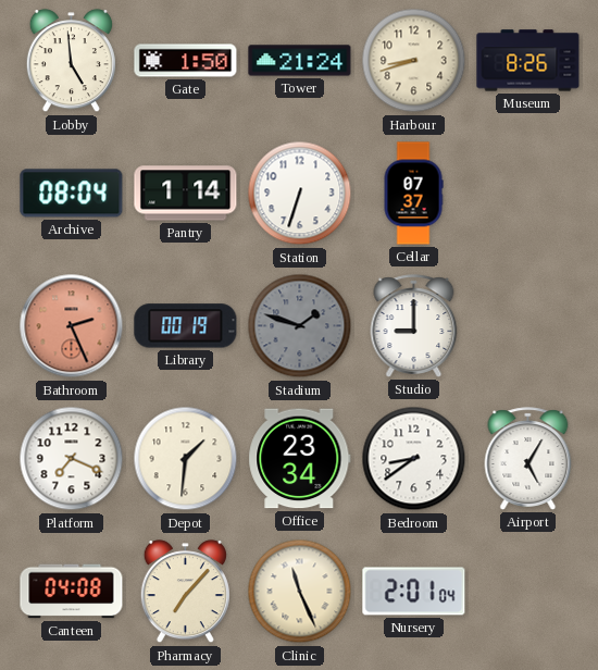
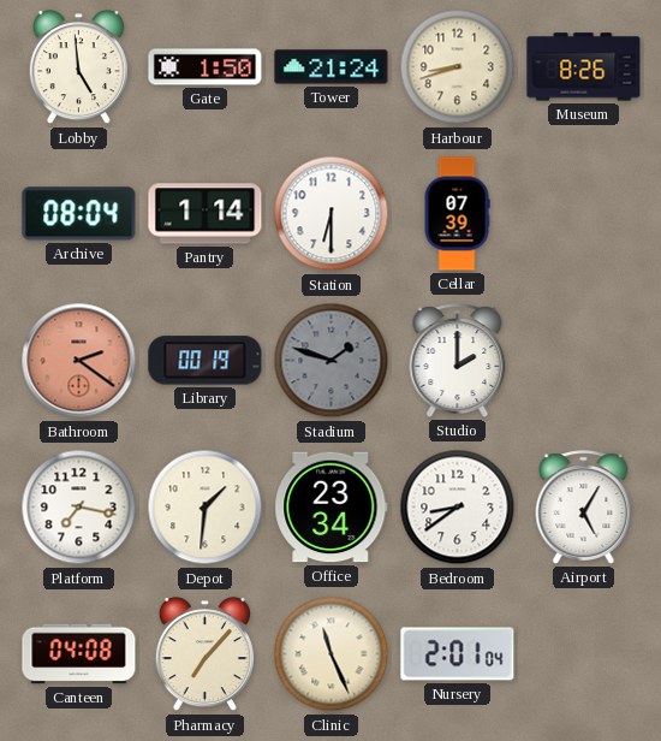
Station: 6:33 -> 6:30
Cellar: 07:37 -> 07:39
Bathroom: 2:26 -> 2:21
Studio: 9:00 -> 2:00
Platform: 7:19 -> 7:17
